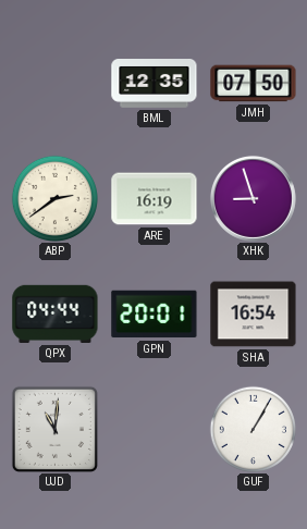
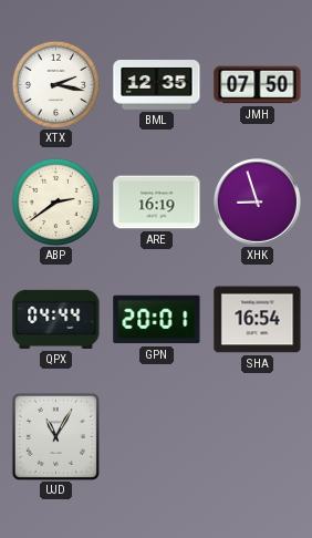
XTX: none -> 2:17
UJD: 11:01 -> 11:05
GUF: 1:05 -> none
